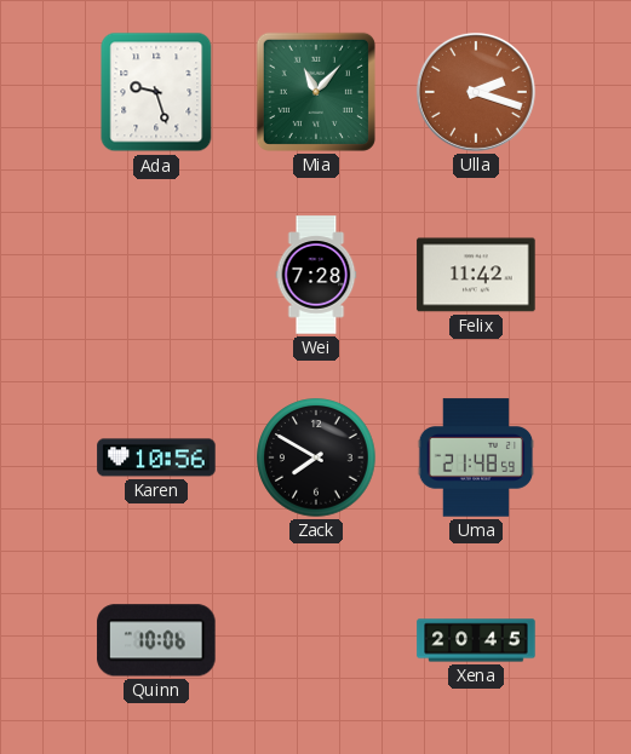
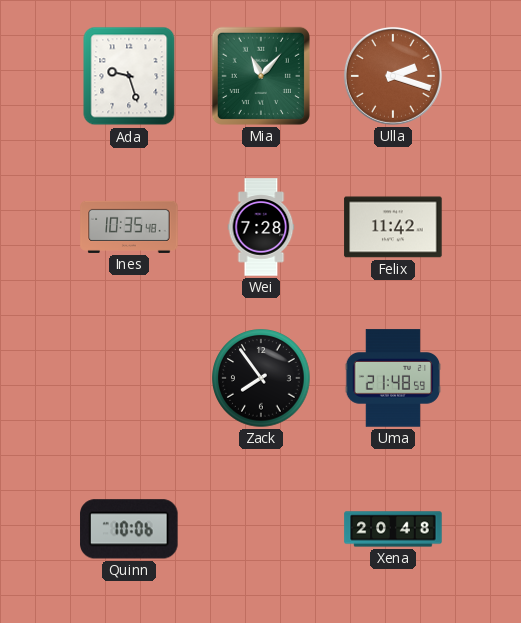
Ines: none -> 10:35
Karen: 10:56 -> none
Zack: 7:50 -> 7:54
Xena: 20:45 -> 20:48
